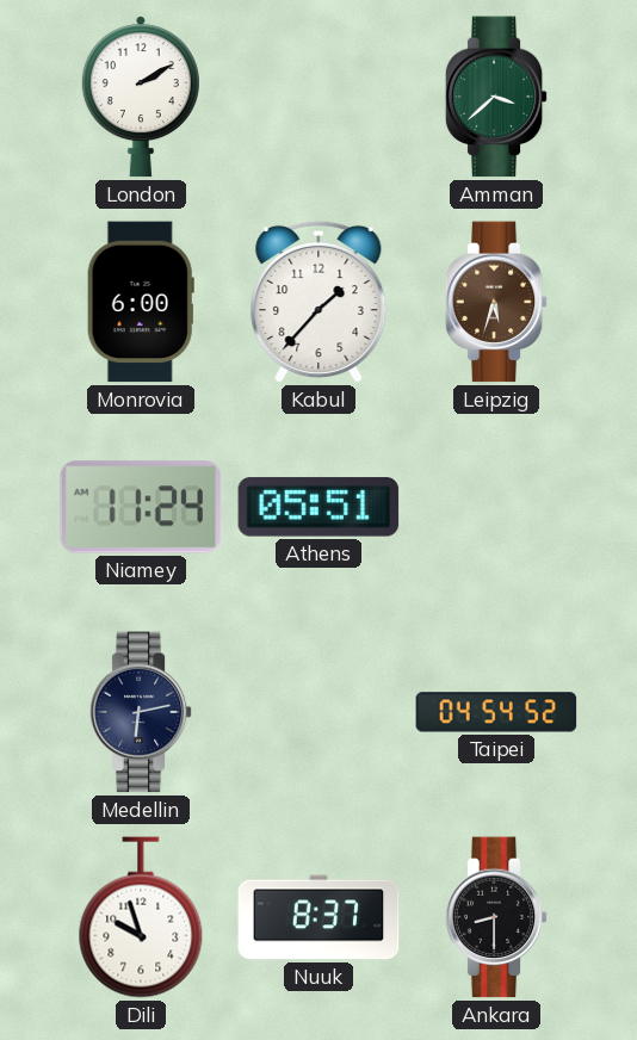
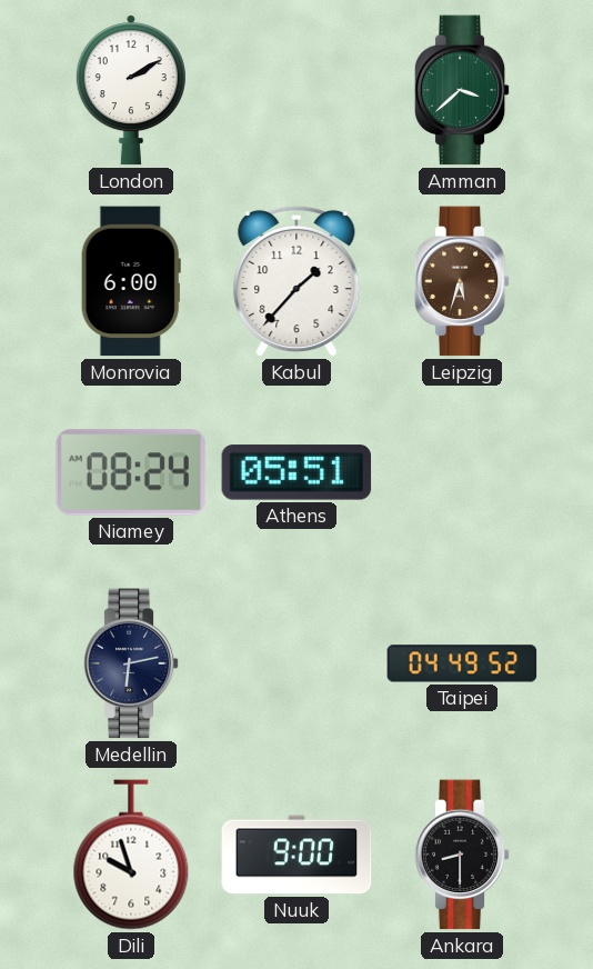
Niamey: 11:24 -> 08:24
Taipei: 04:54 -> 04:49
Nuuk: 8:37 -> 9:00
